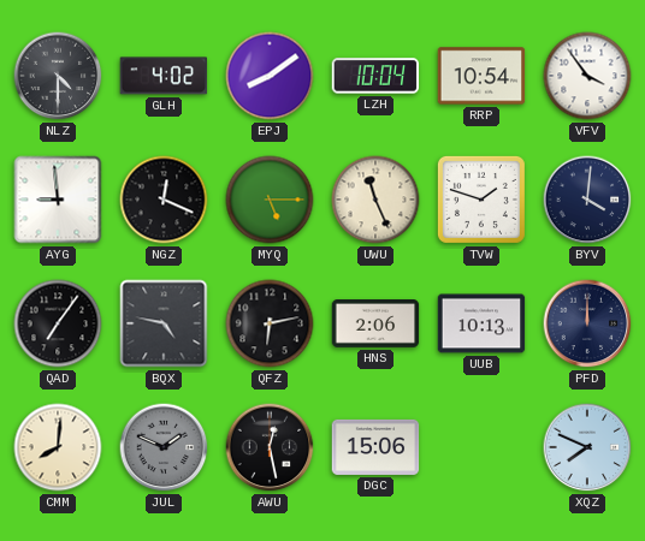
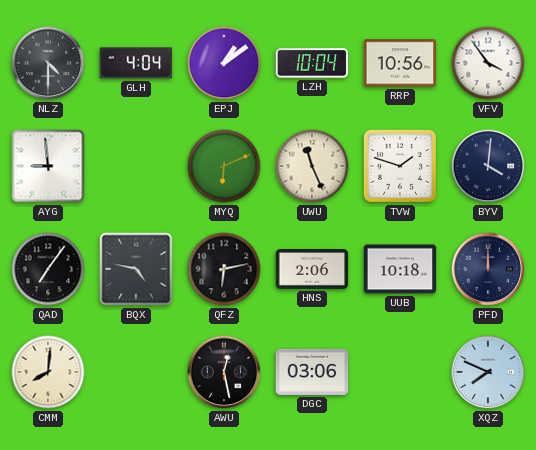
GLH: 4:02 -> 4:04
EPJ: 8:09 -> 1:09
RRP: 10:54 -> 10:56
NGZ: 12:19 -> none
MYQ: 5:15 -> 6:11
UUB: 10:13 -> 10:18
JUL: 1:49 -> none
DGC: 15:06 -> 03:06
